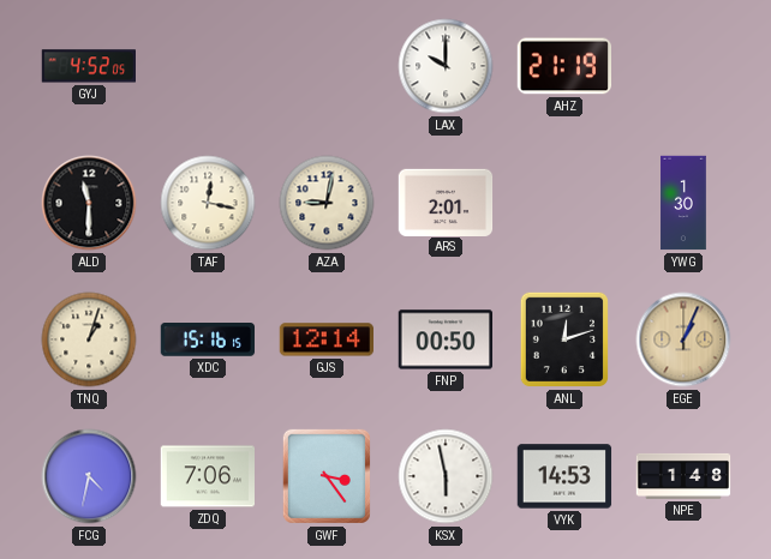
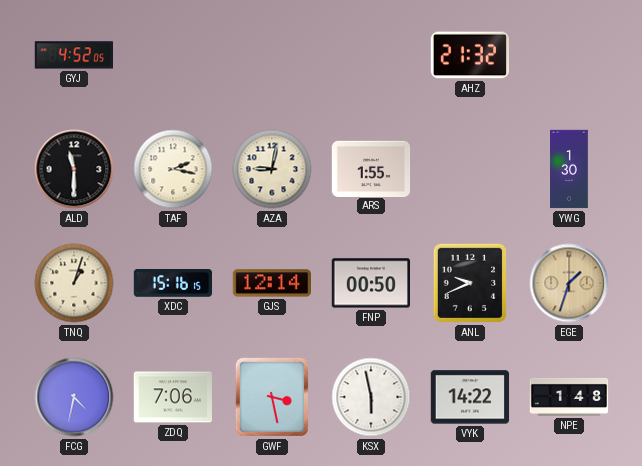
LAX: 10:00 -> none
AHZ: 21:19 -> 21:32
TAF: 12:17 -> 2:17
ARS: 2:01 -> 1:55
ANL: 12:12 -> 9:41
EGE: 1:04 -> 1:33
GWF: 3:24 -> 3:28
VYK: 14:53 -> 14:22
